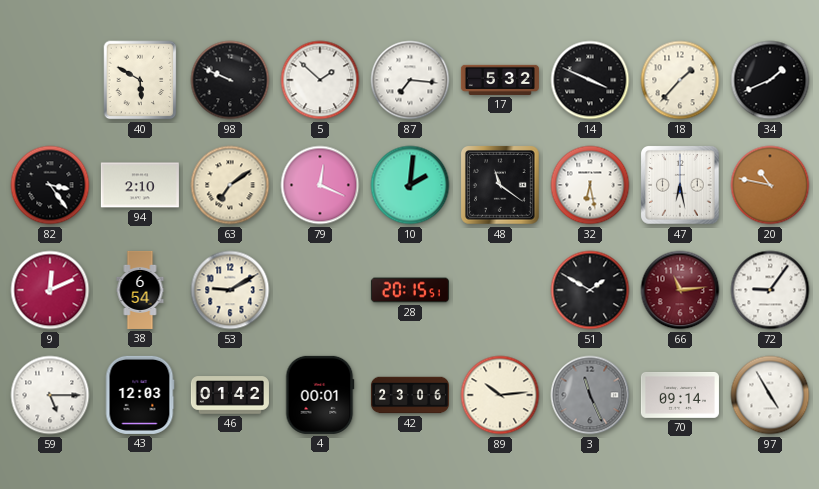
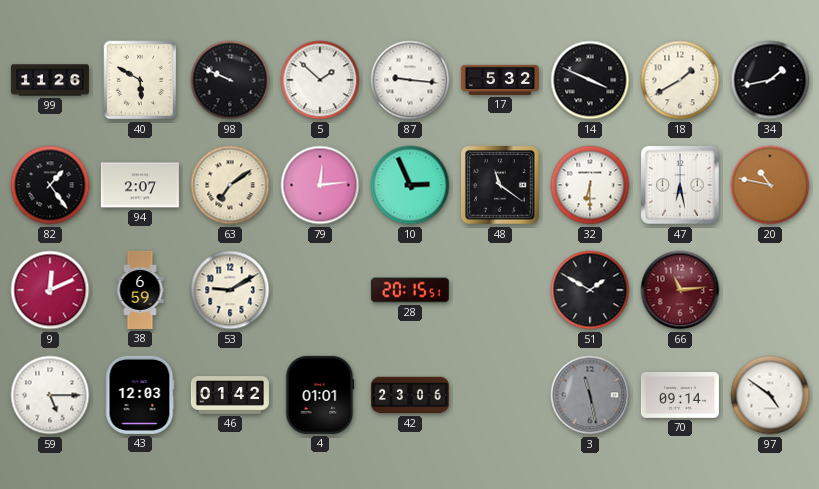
99: none -> 11:26
87: 7:16 -> 9:16
18: 1:37 -> 1:40
34: 1:41 -> 1:43
82: 3:24 -> 1:24
94: 2:10 -> 2:07
79: 12:19 -> 12:14
10: 2:01 -> 2:56
32: 6:28 -> 6:30
38: 6:54 -> 6:59
72: 9:06 -> none
4: 00:01 -> 01:01
89: 10:14 -> none
3: 11:26 -> 11:28
97: 4:55 -> 4:51
